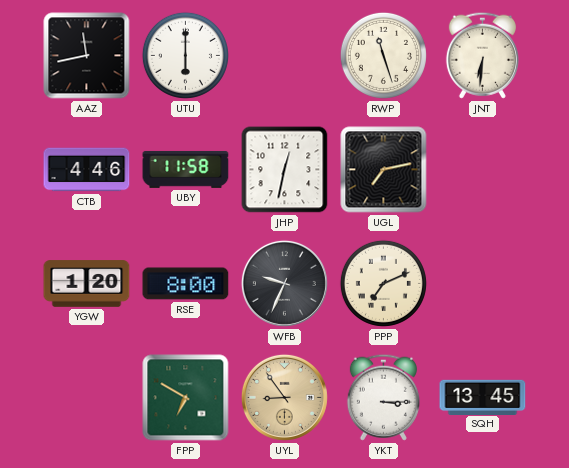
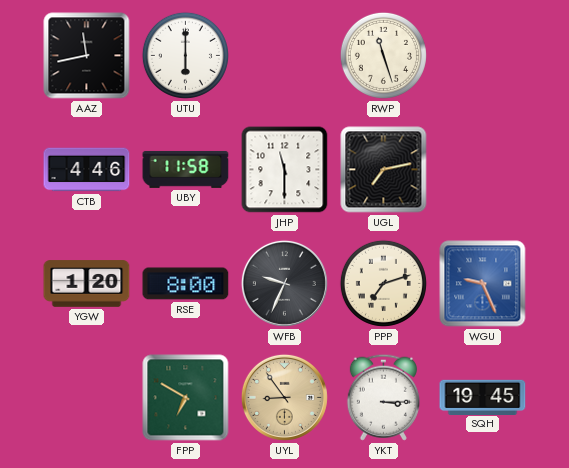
JNT: 6:31 -> none
JHP: 12:32 -> 11:30
PPP: 7:11 -> 7:12
WGU: none -> 9:26
SQH: 13:45 -> 19:45
